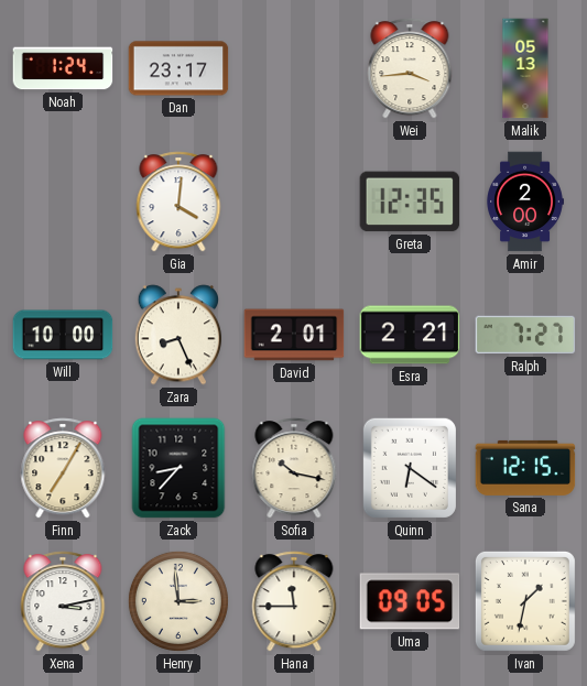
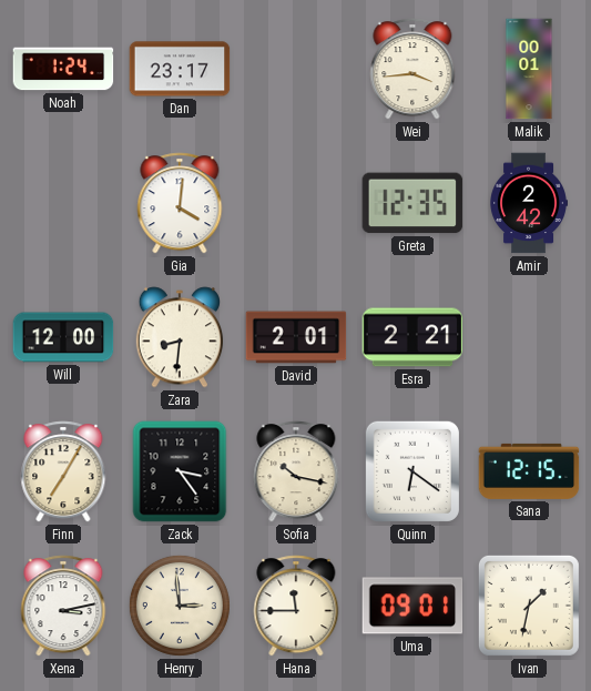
Malik: 05:13 -> 00:01
Amir: 2:00 -> 2:42
Will: 10:00 -> 12:00
Zara: 8:26 -> 8:31
Ralph: 7:27 -> none
Zack: 8:37 -> 3:24
Uma: 09:05 -> 09:01
